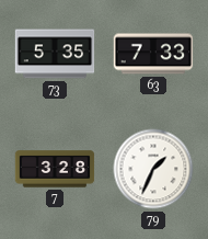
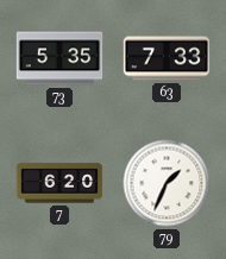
7: 3:28 -> 6:20
